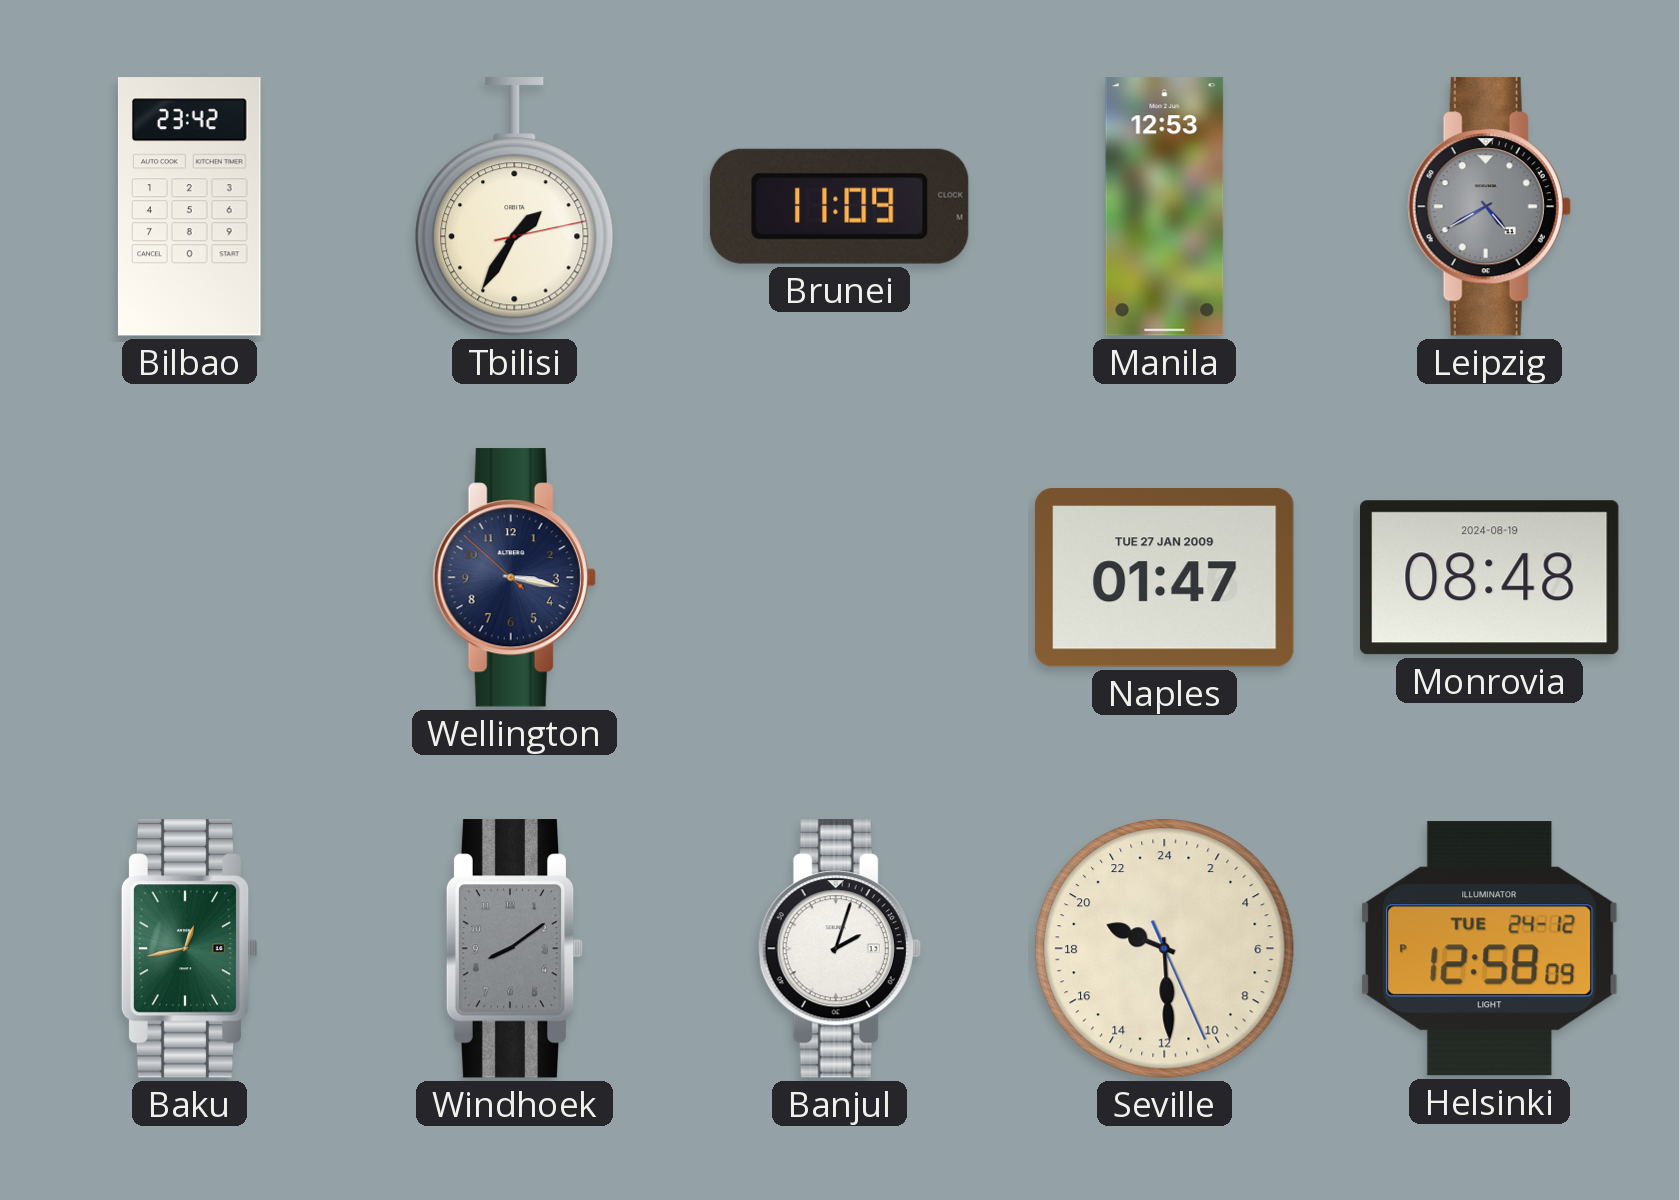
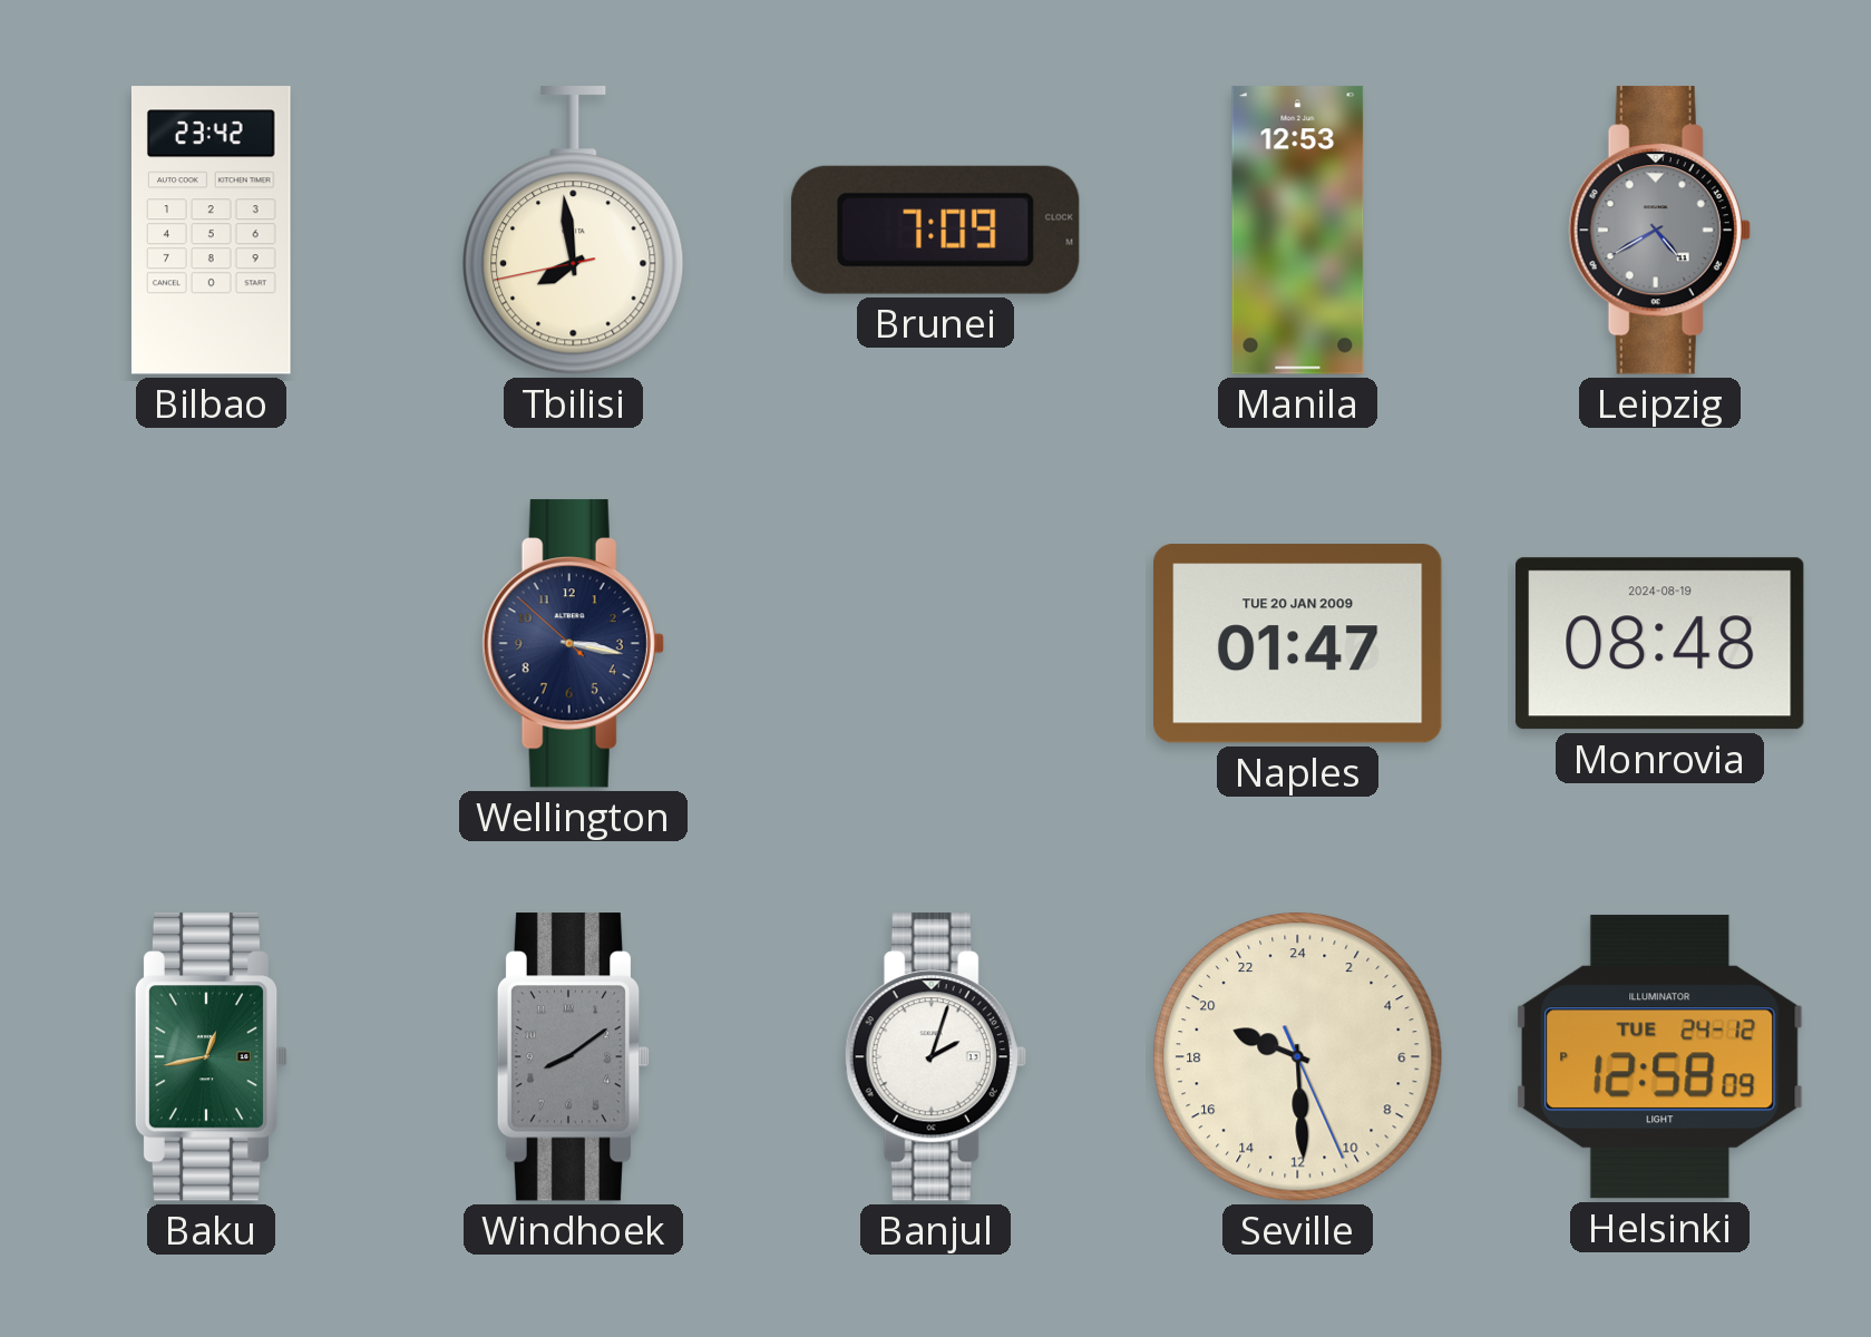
Tbilisi: 1:35 -> 7:58
Brunei: 11:09 -> 7:09
Naples date: TUE 27 JAN 2009 -> TUE 20 JAN 2009
